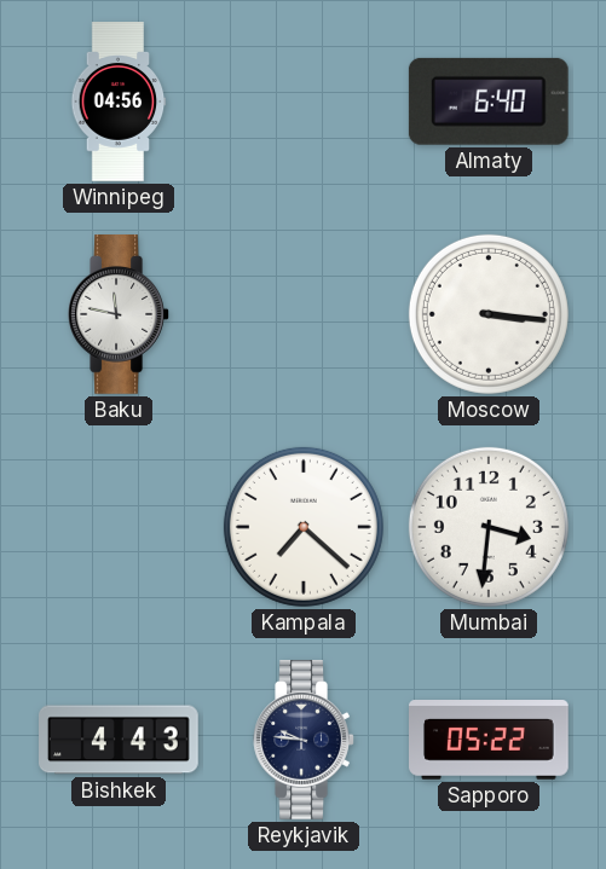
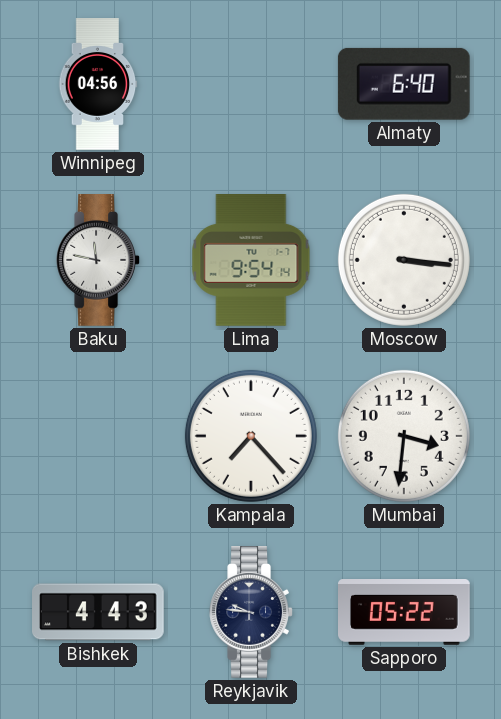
Lima: none -> 9:54
Kampala: 7:22 -> 7:23
